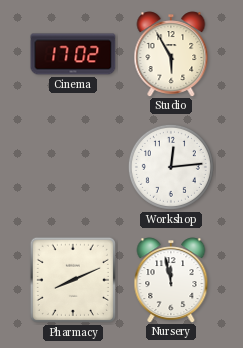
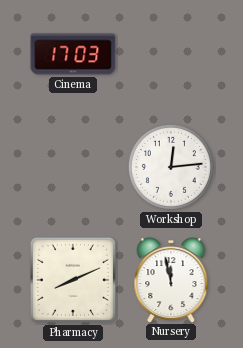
Cinema: 17:02 -> 17:03
Studio: 5:55 -> none
